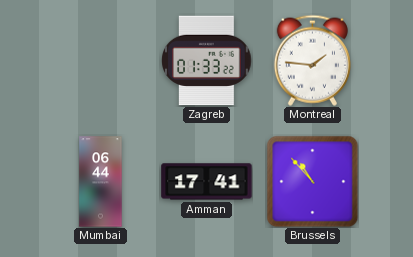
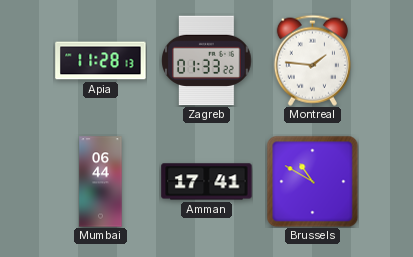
Apia: none -> 11:28
Brussels: 10:53 -> 10:50
